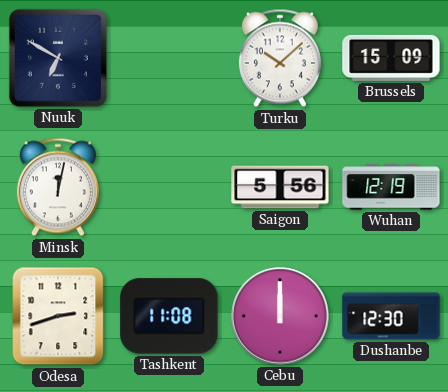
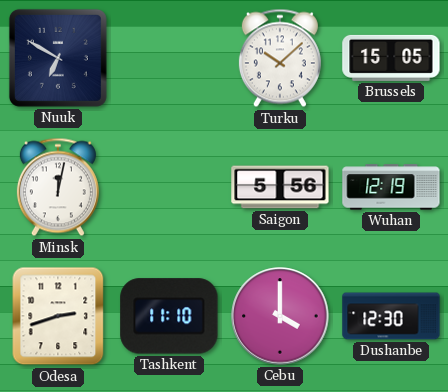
Brussels: 15:09 -> 15:05
Tashkent: 11:08 -> 11:10
Cebu: 12:00 -> 4:00
